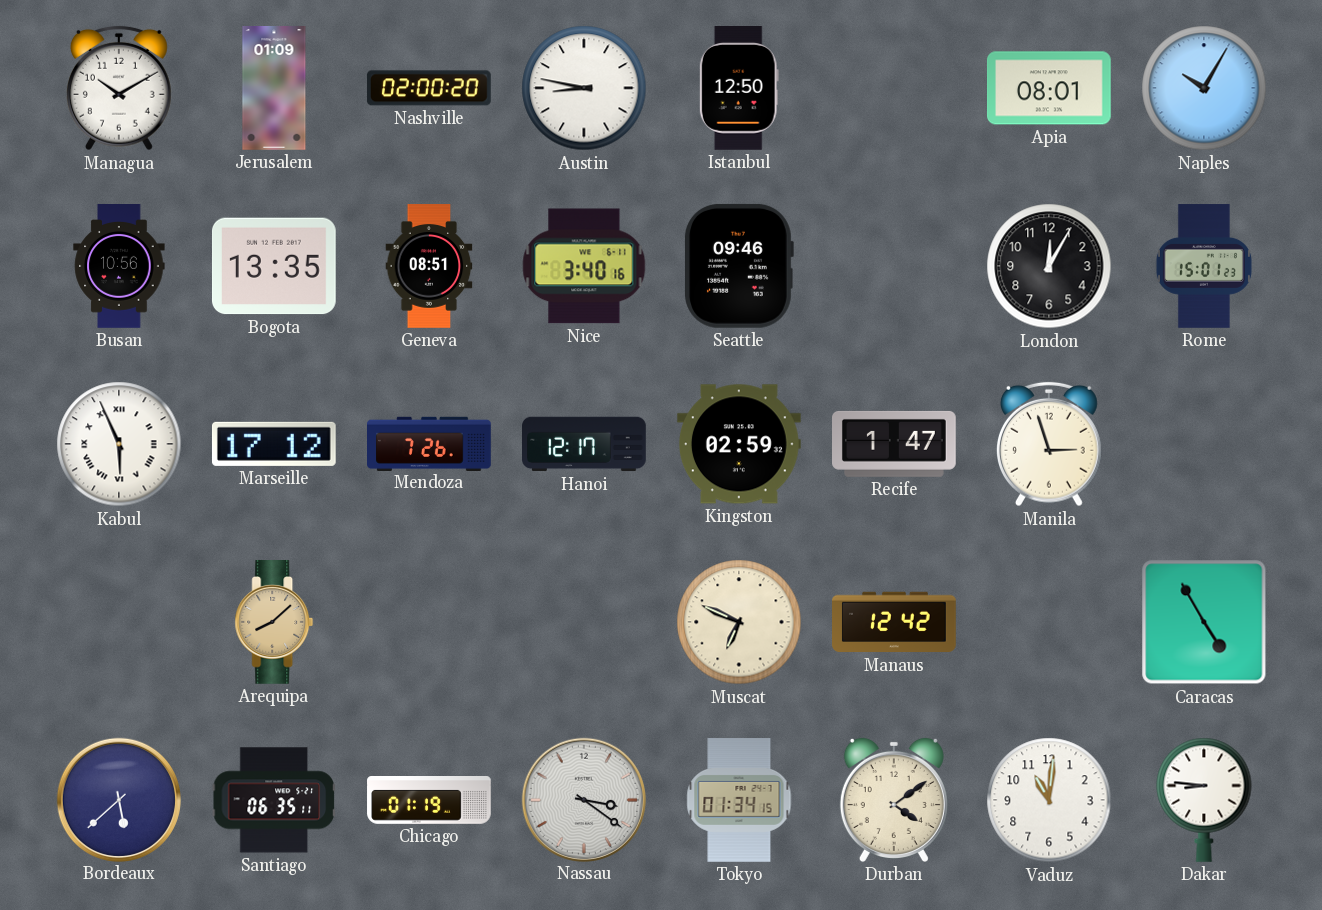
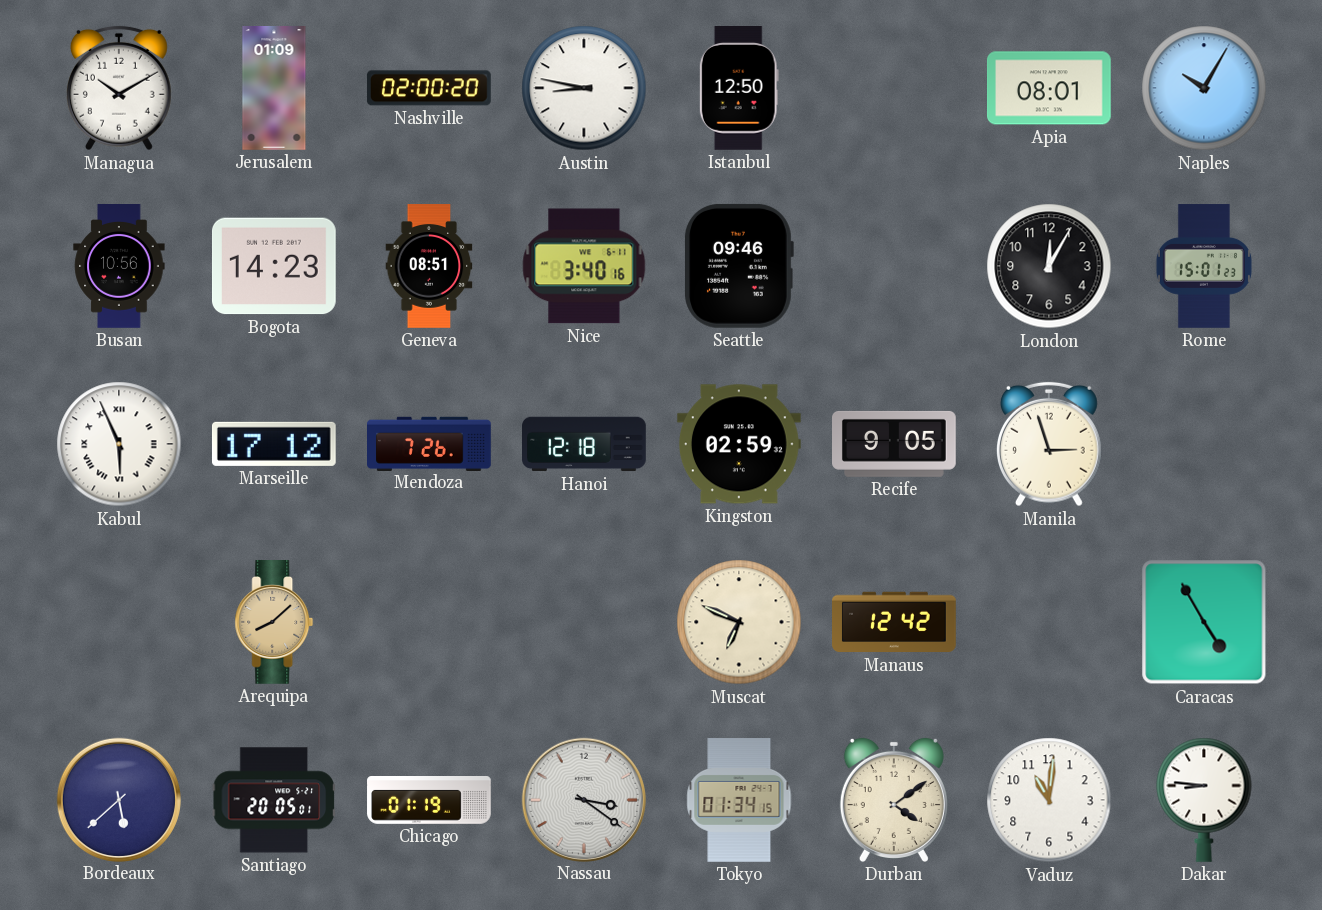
Bogota: 13:35 -> 14:23
Hanoi: 12:17 -> 12:18
Recife: 1:47 -> 9:05
Santiago: 06:35 -> 20:05
